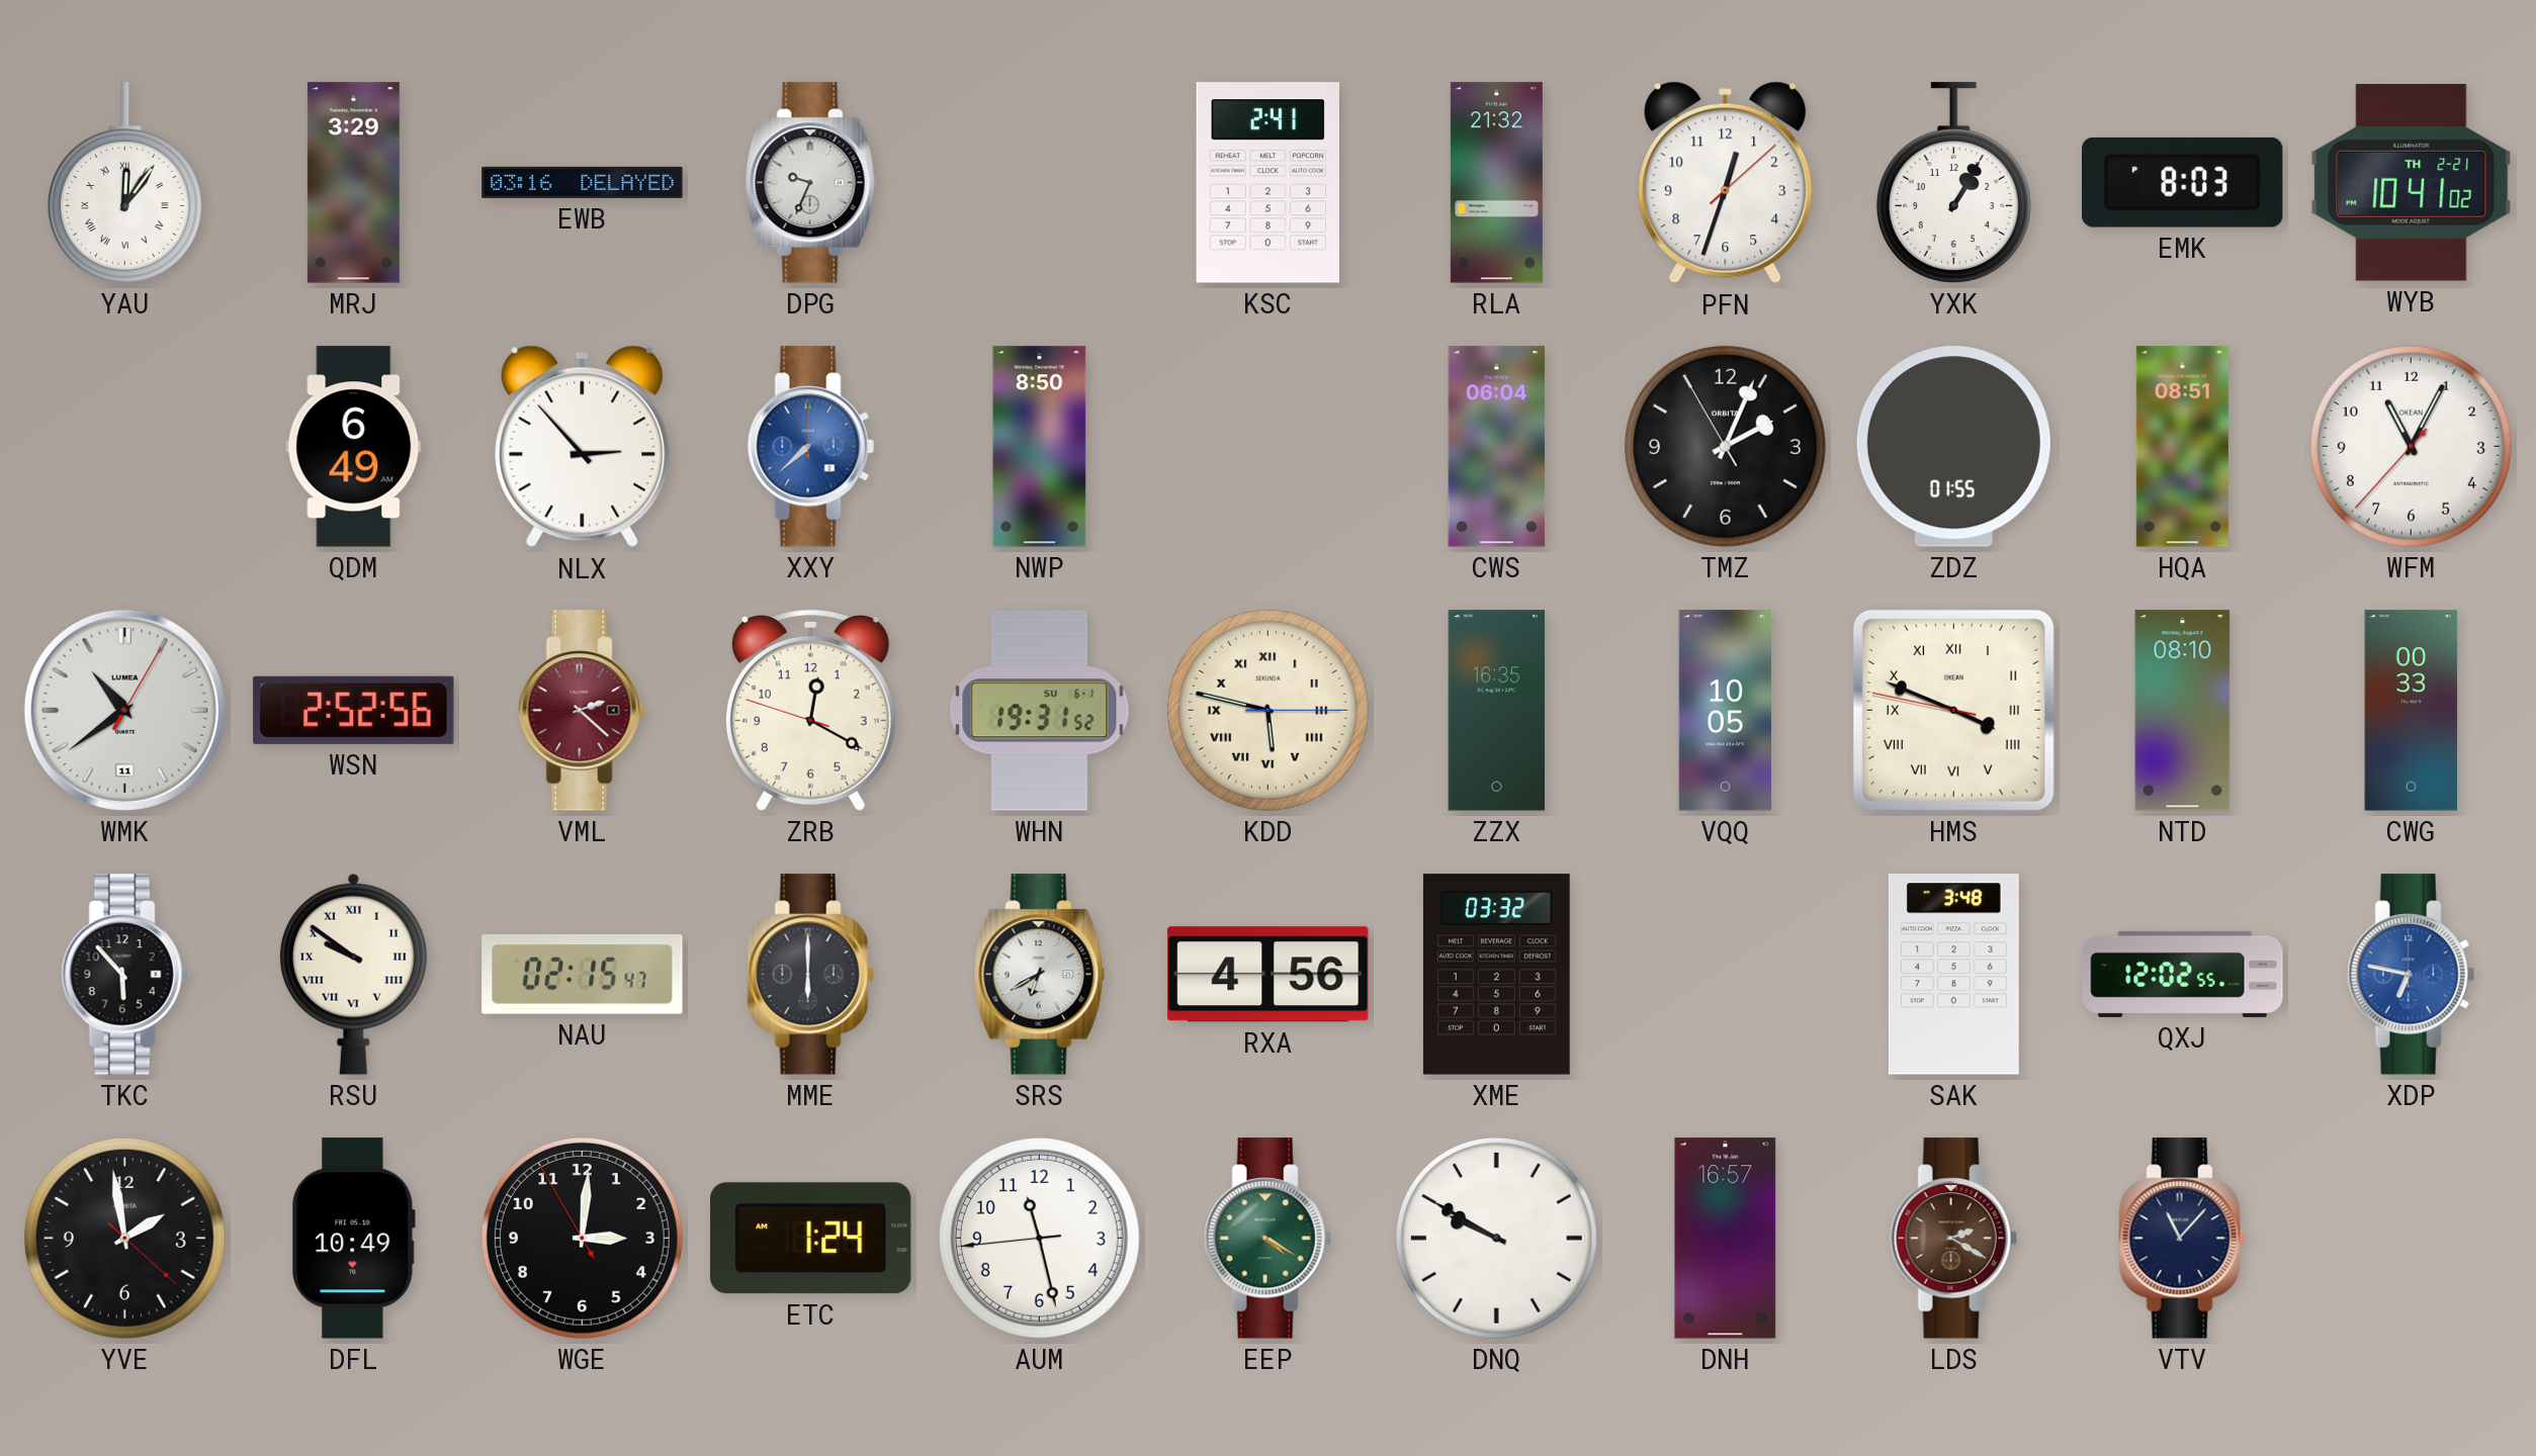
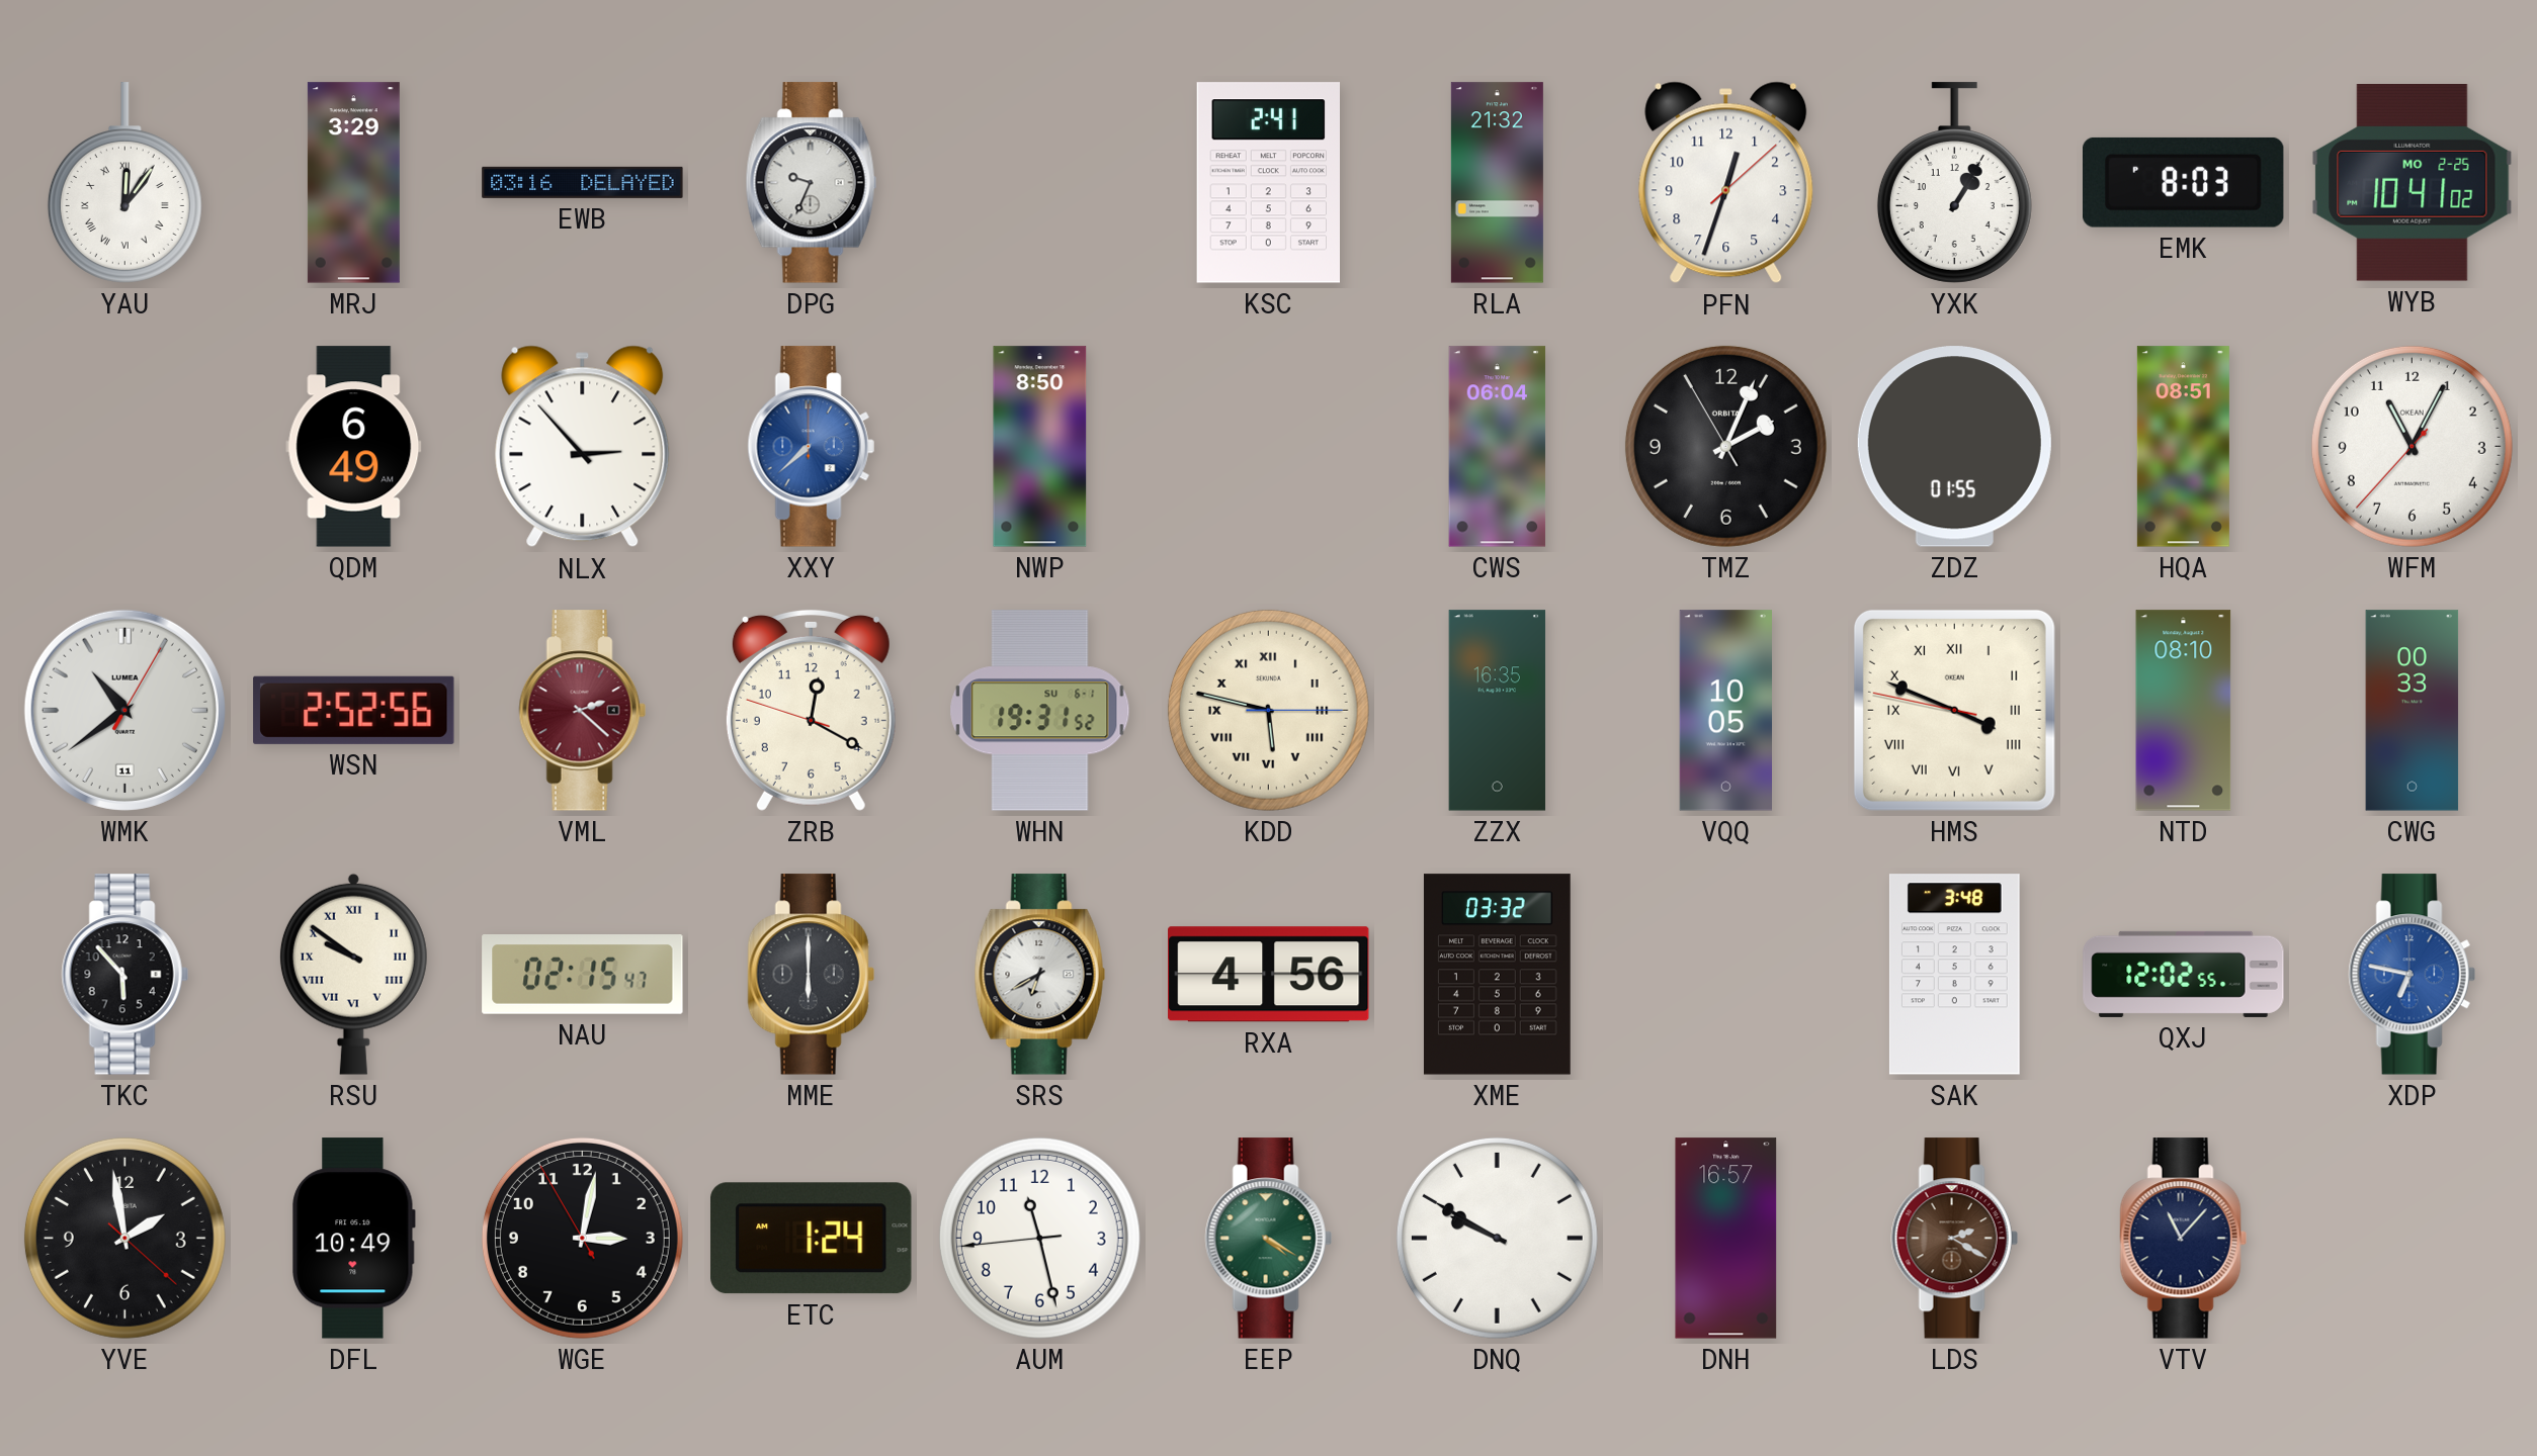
WYB date: TH 2-21 -> MO 2-25
WGE: 3:00 -> 3:01
